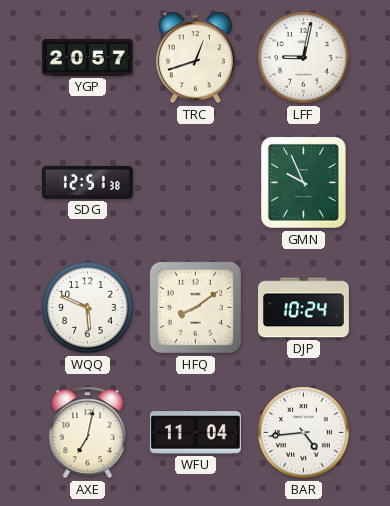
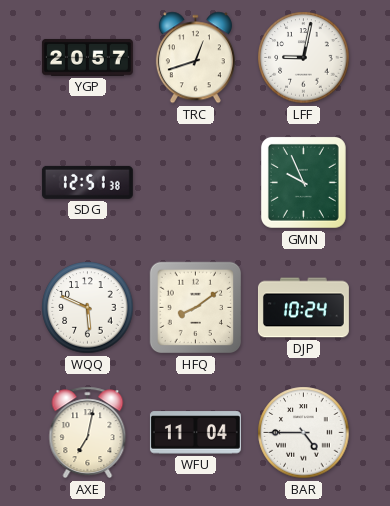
BAR: 4:44 -> 4:45
